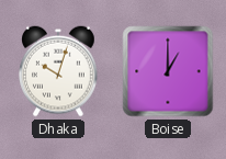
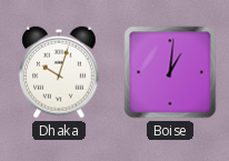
Boise: 1:00 -> 1:01
